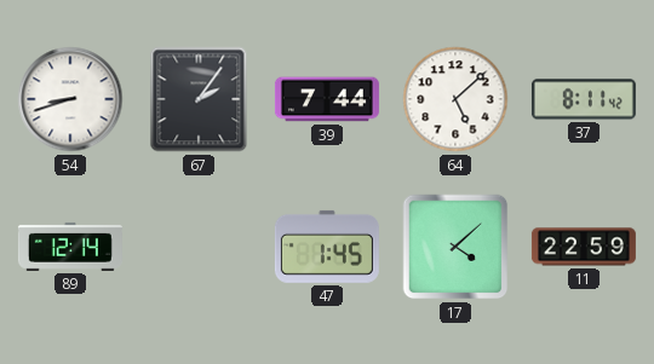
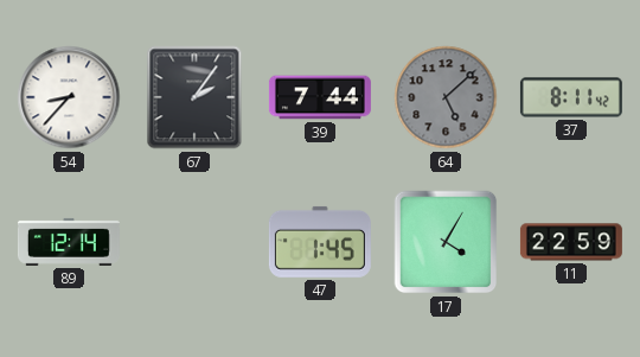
54: 8:42 -> 8:37
64 dial: white -> grey
17: 4:08 -> 4:05
